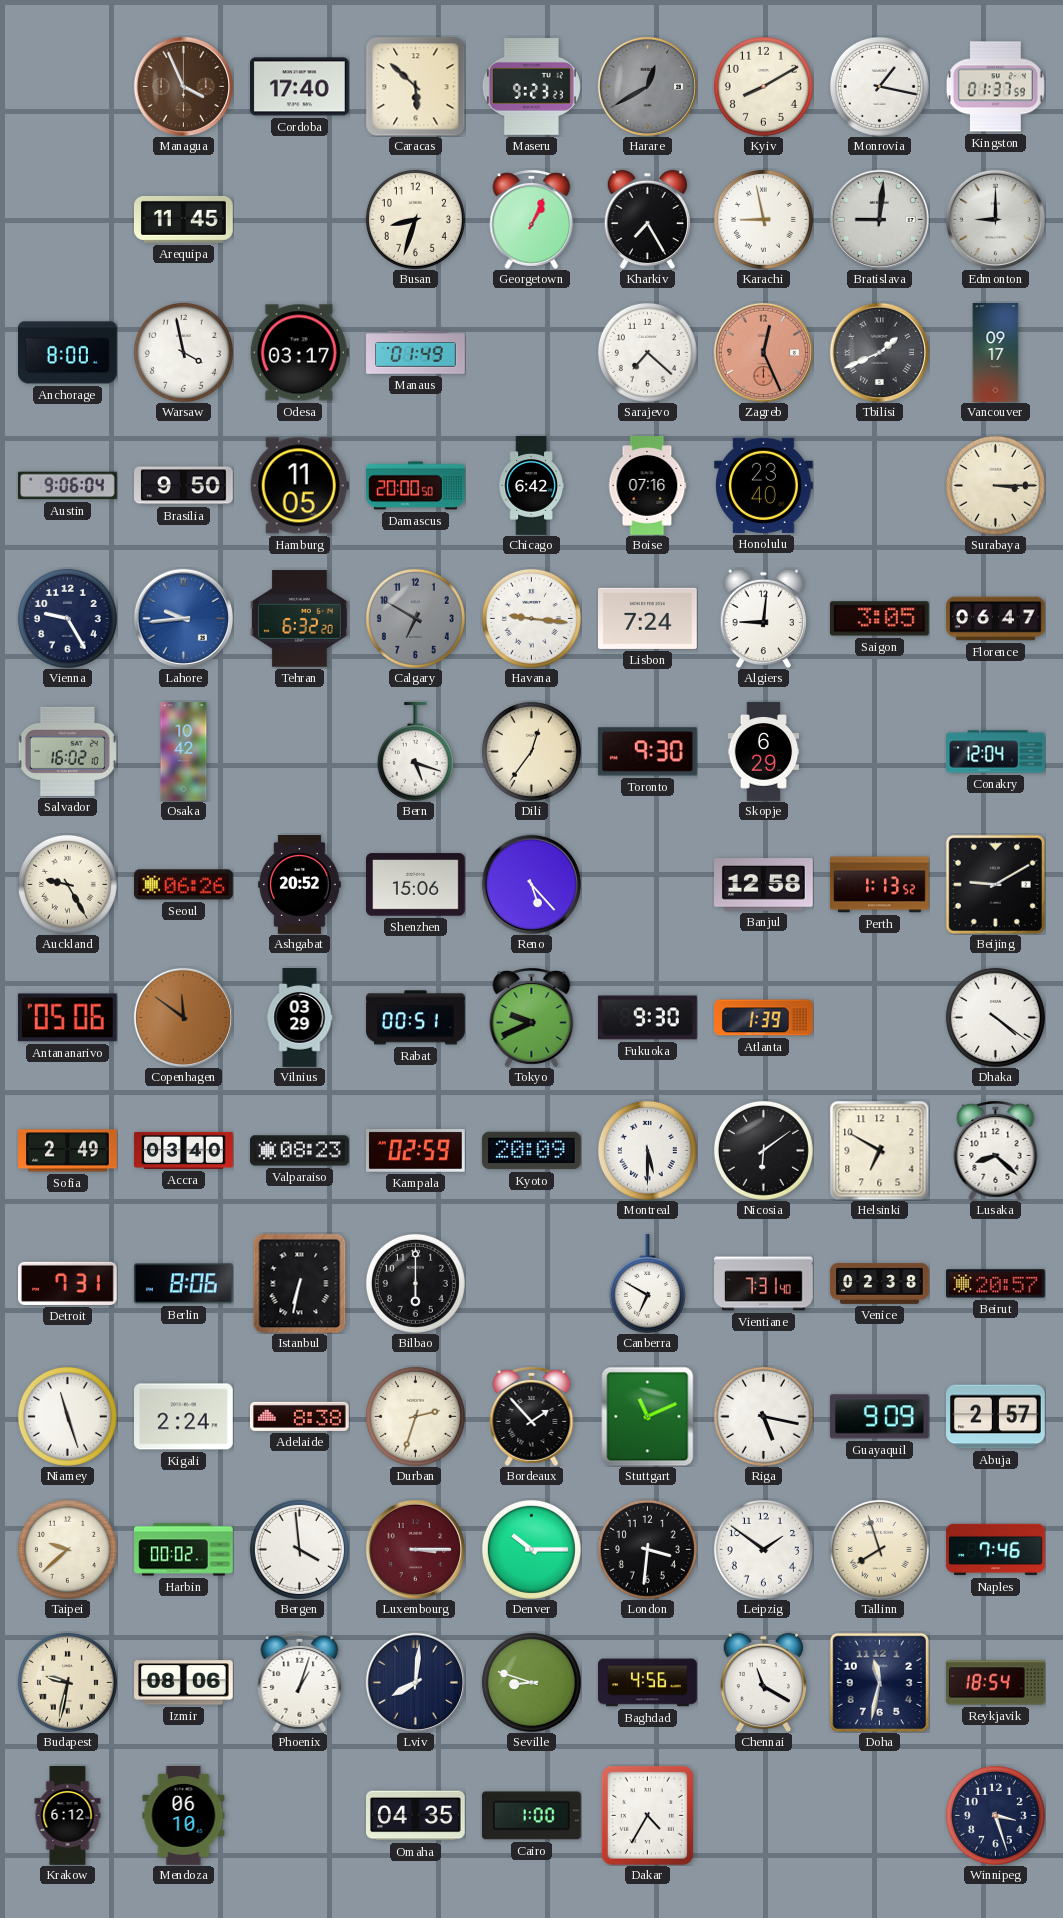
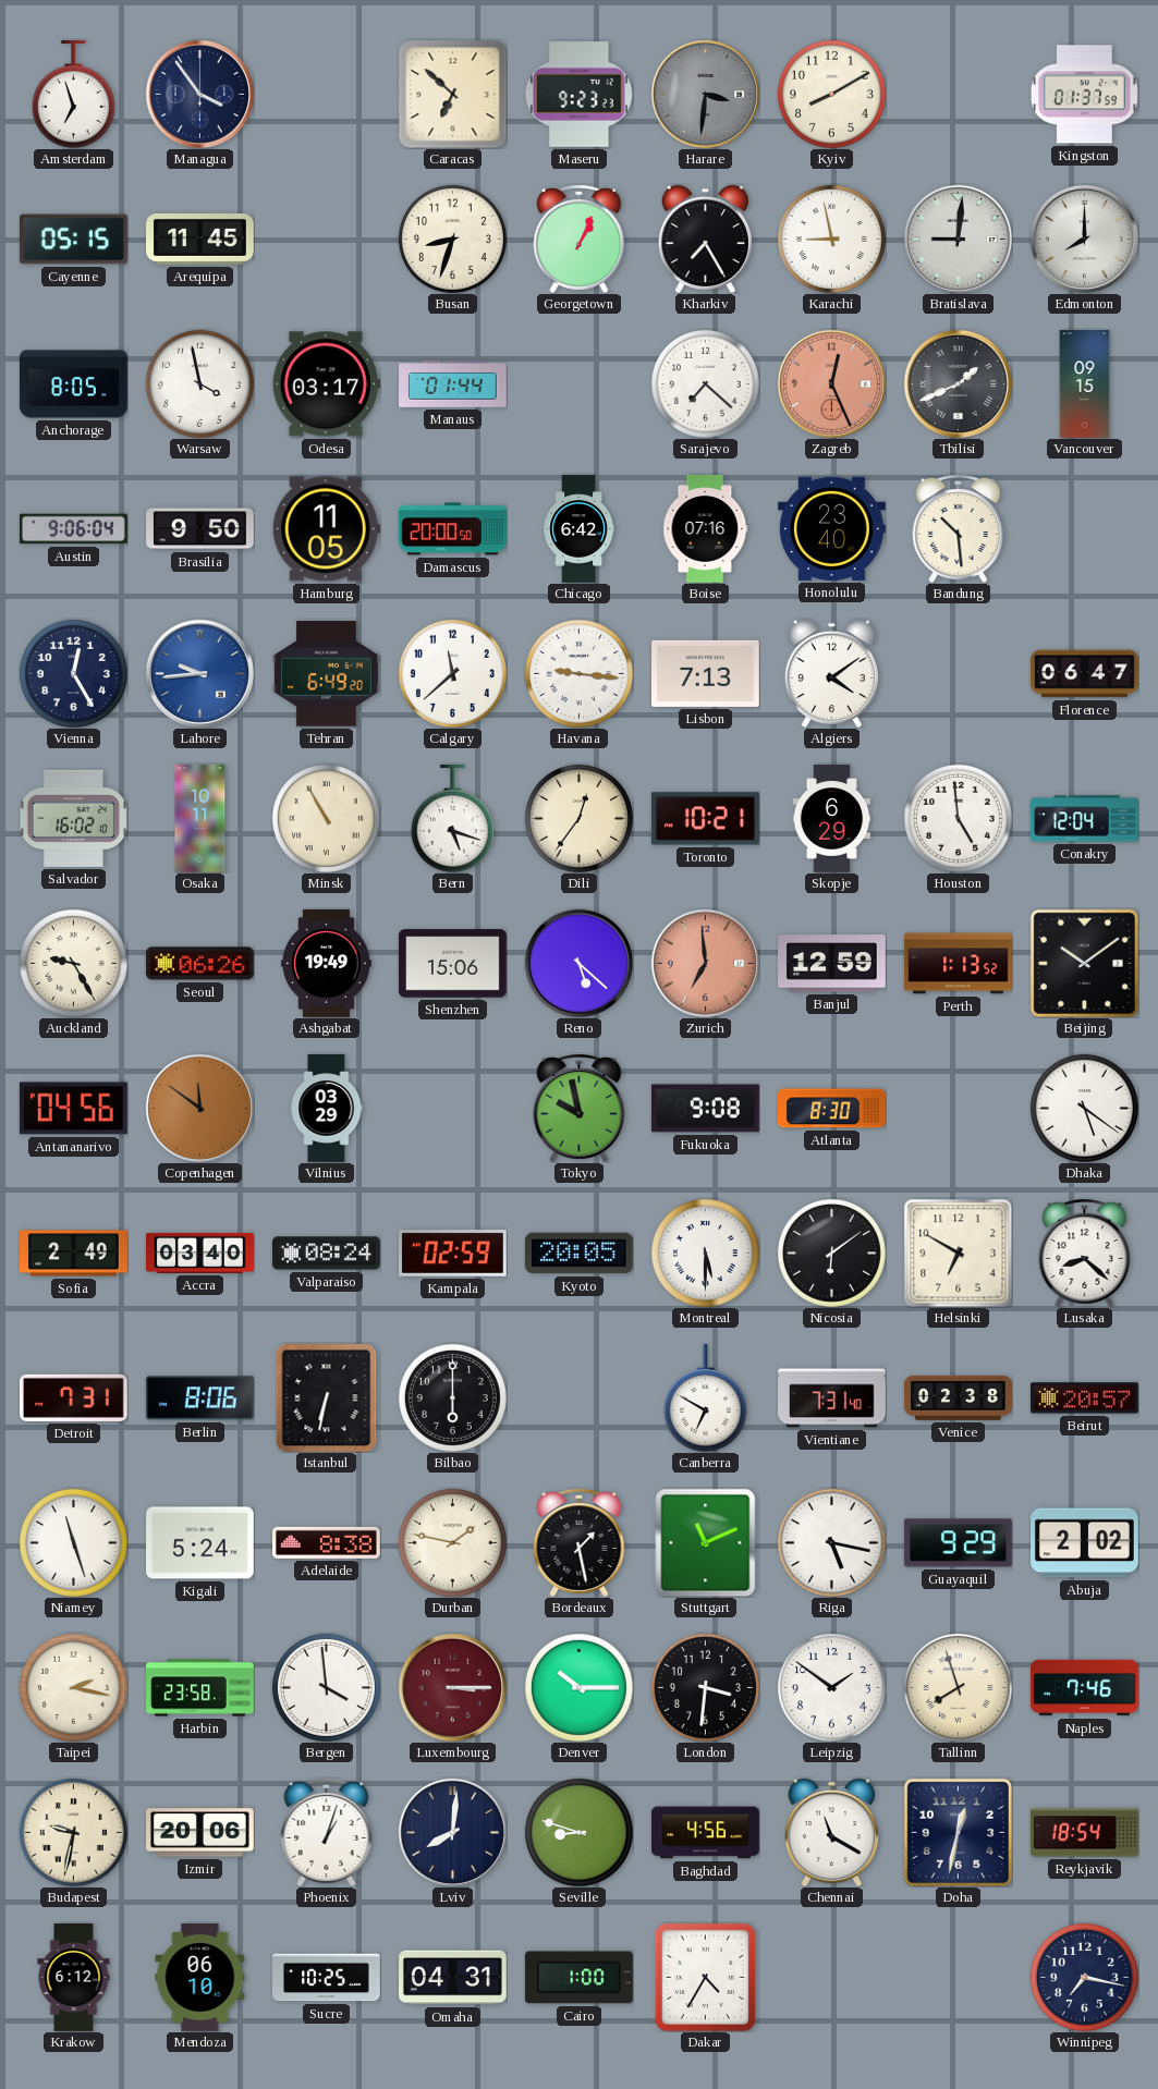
Amsterdam: none -> 6:57
Managua: 3:56 -> 3:54
Managua dial: brown -> navy
Cordoba: 17:40 -> none
Caracas: 5:52 -> 6:52
Harare: 12:40 -> 3:31
Monrovia: 1:17 -> none
Cayenne: none -> 05:15
Edmonton: 9:00 -> 8:00
Anchorage: 8:00 -> 8:05
Manaus: 01:49 -> 01:44
Vancouver: 09:17 -> 09:15
Bandung: none -> 10:29
Surabaya: 3:15 -> none
Vienna: 9:25 -> 12:25
Tehran: 6:32 -> 6:49
Calgary: 6:50 -> 11:38
Calgary dial: grey -> white
Lisbon: 7:24 -> 7:13
Algiers: 9:01 -> 4:09
Saigon: 3:05 -> none
Osaka: 10:42 -> 10:11
Minsk: none -> 10:55
Toronto: 9:30 -> 10:21
Houston: none -> 4:59
Ashgabat: 20:52 -> 19:49
Reno: 5:23 -> 5:22
Zurich: none -> 6:59
Banjul: 12:58 -> 12:59
Beijing: 9:10 -> 10:09
Antananarivo: 05:06 -> 04:56
Rabat: 00:51 -> none
Tokyo: 9:41 -> 9:58
Fukuoka: 9:30 -> 9:08
Atlanta: 1:39 -> 8:30
Dhaka: 4:21 -> 5:21
Valparaiso: 08:23 -> 08:24
Kyoto: 20:09 -> 20:05
Kigali: 2:24 -> 5:24
Durban: 2:33 -> 1:47
Bordeaux: 1:53 -> 1:28
Guayaquil: 9:09 -> 9:29
Abuja: 2:57 -> 2:02
Taipei: 9:38 -> 2:17
Harbin: 00:02 -> 23:58
Izmir: 08:06 -> 20:06
Doha: 11:32 -> 12:32
Sucre: none -> 10:25
Omaha: 04:35 -> 04:31
Winnipeg: 3:27 -> 7:17
